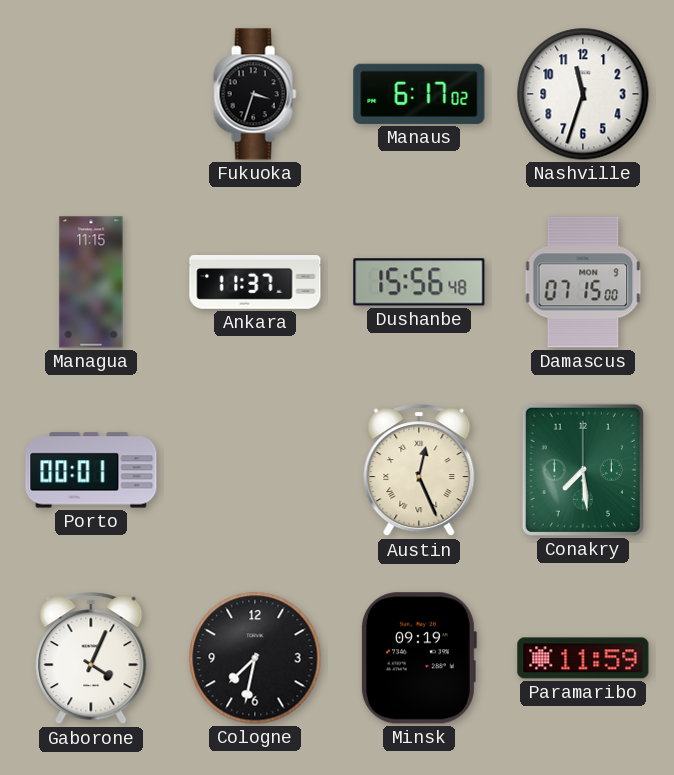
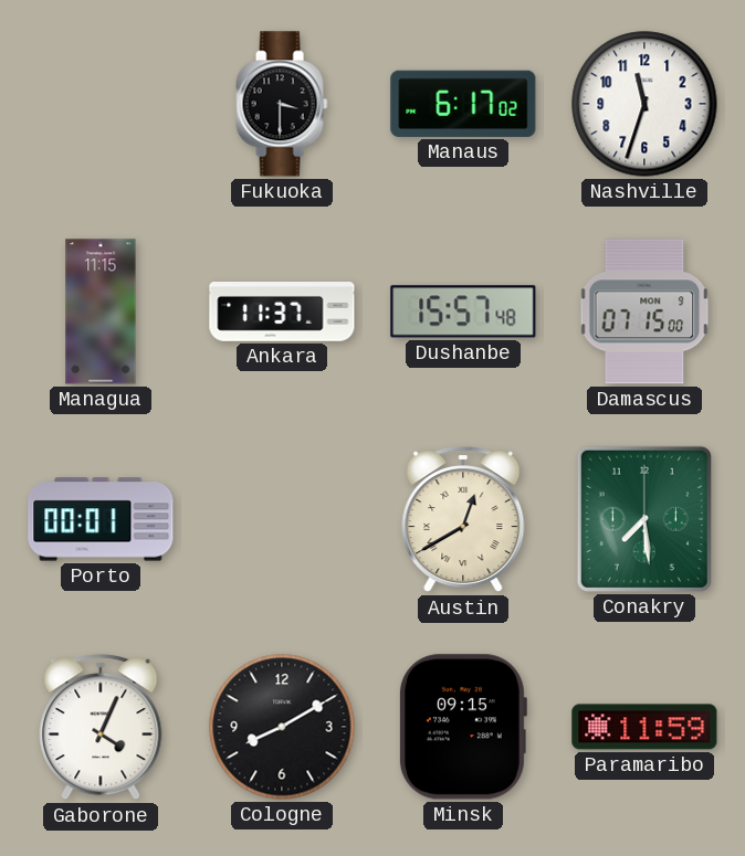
Fukuoka: 3:33 -> 3:30
Dushanbe: 15:56 -> 15:57
Austin: 12:26 -> 12:40
Cologne: 7:32 -> 8:10
Minsk: 09:19 -> 09:15
